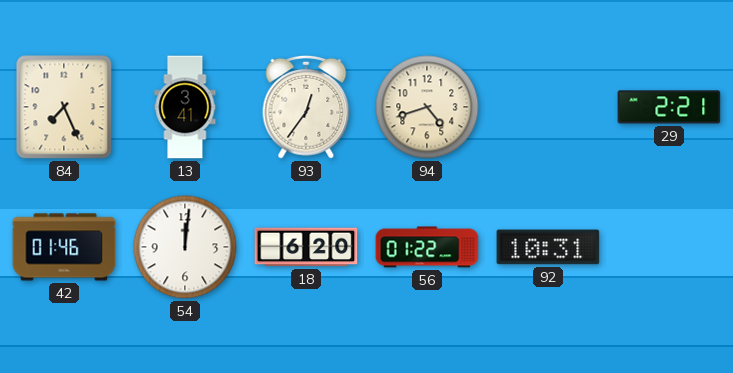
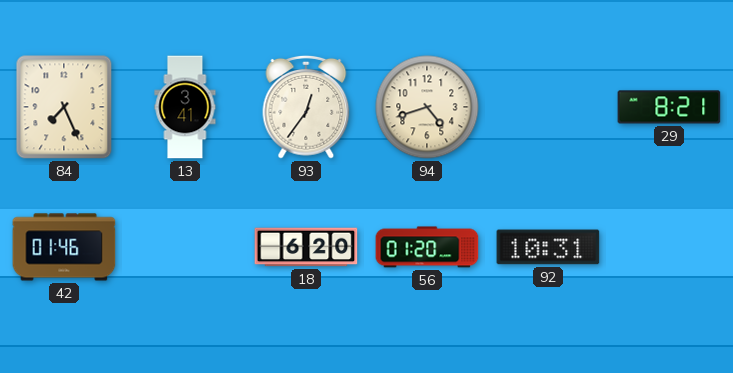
29: 2:21 -> 8:21
54: 12:01 -> none
56: 01:22 -> 01:20
